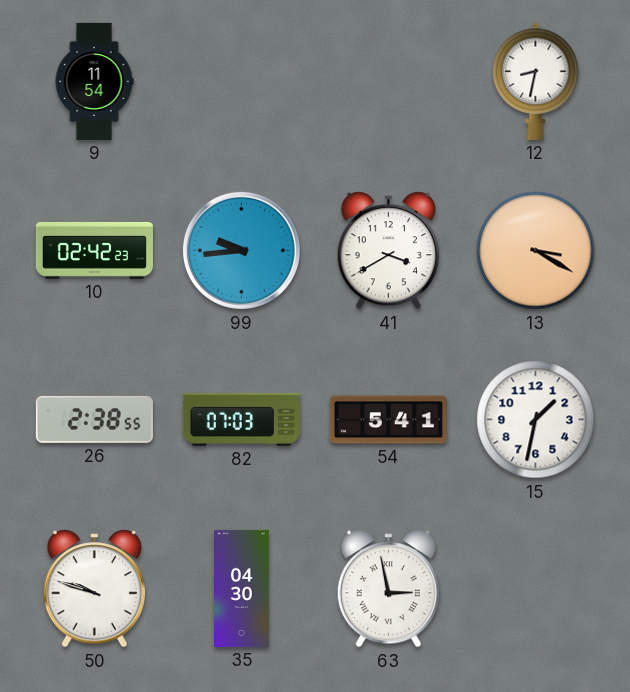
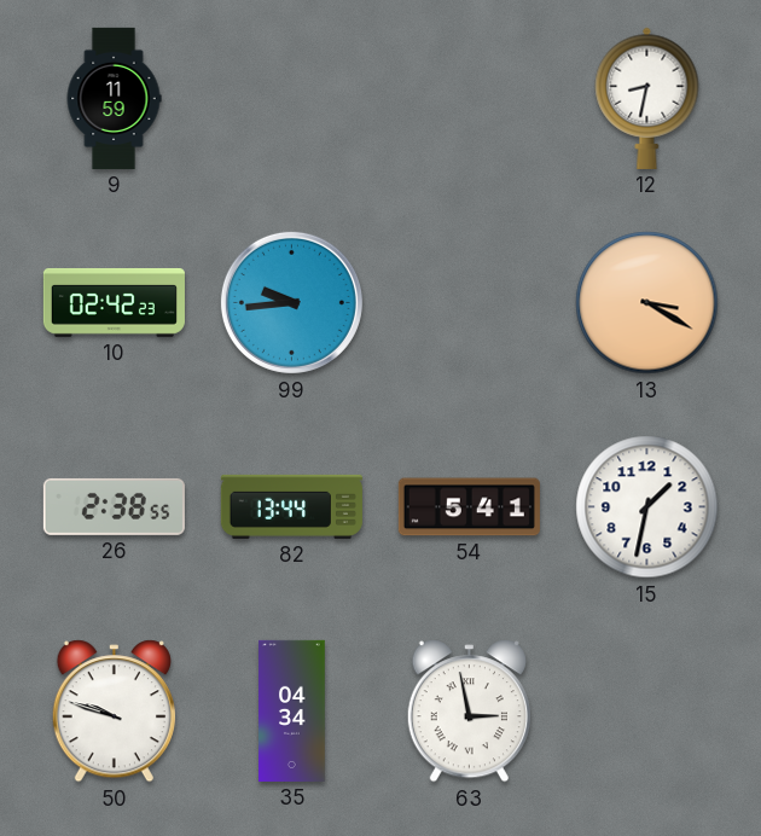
9: 11:54 -> 11:59
41: 3:40 -> none
82: 07:03 -> 13:44
35: 04:30 -> 04:34
